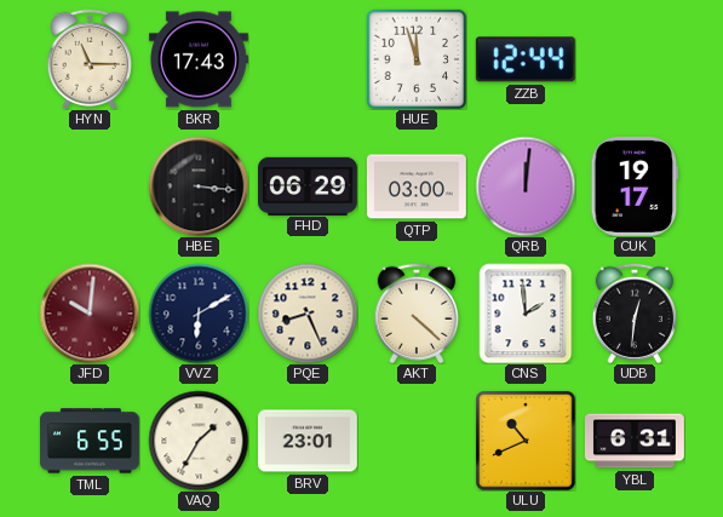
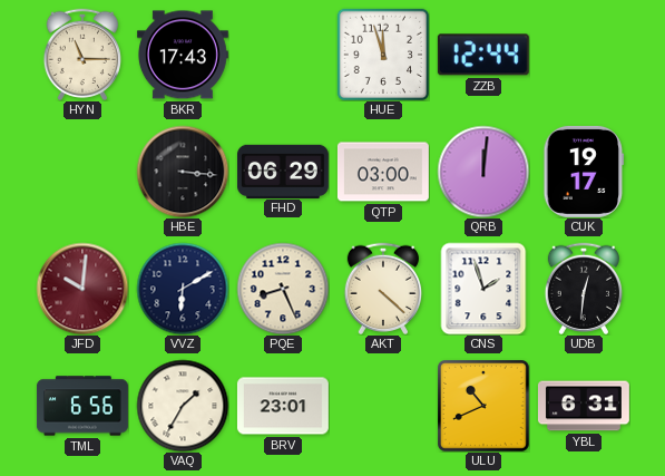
CNS: 1:59 -> 1:57
TML: 6:55 -> 6:56
